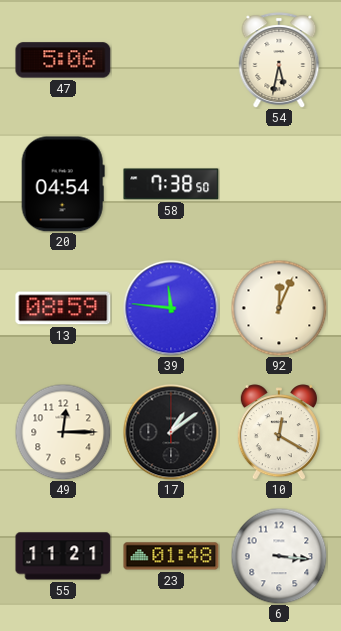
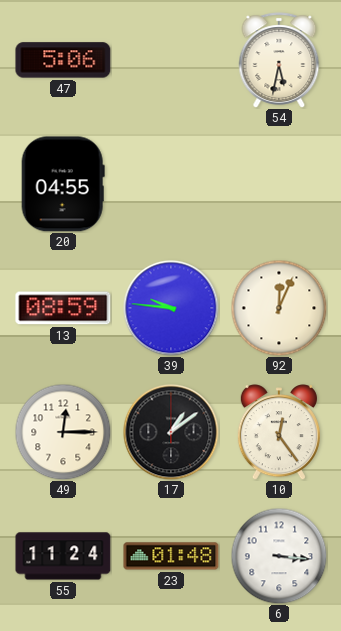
20: 04:54 -> 04:55
58: 7:38 -> none
39: 11:46 -> 9:46
10: 12:20 -> 12:24
55: 11:21 -> 11:24
